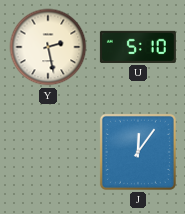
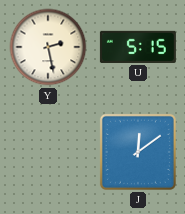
U: 5:10 -> 5:15
J: 12:06 -> 12:09
